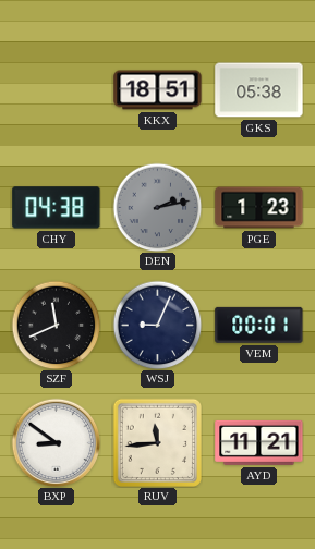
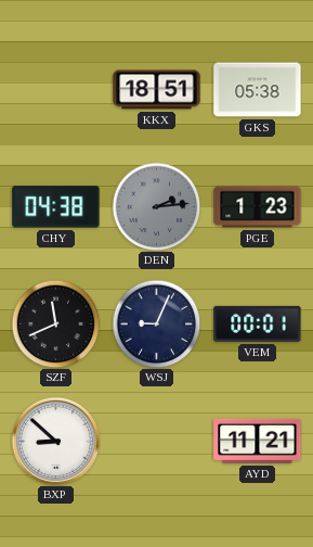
DEN: 2:13 -> 2:14
BXP: 8:51 -> 8:52
RUV: 11:44 -> none
